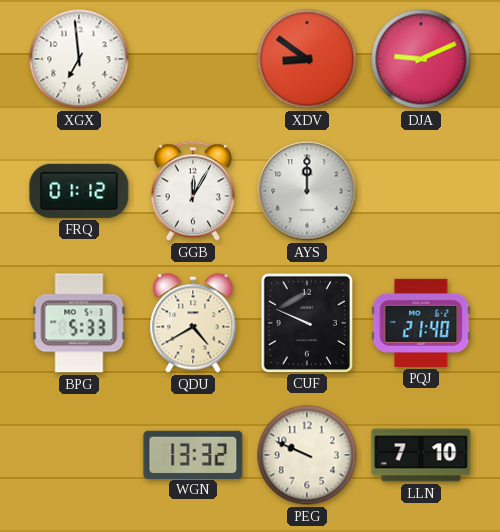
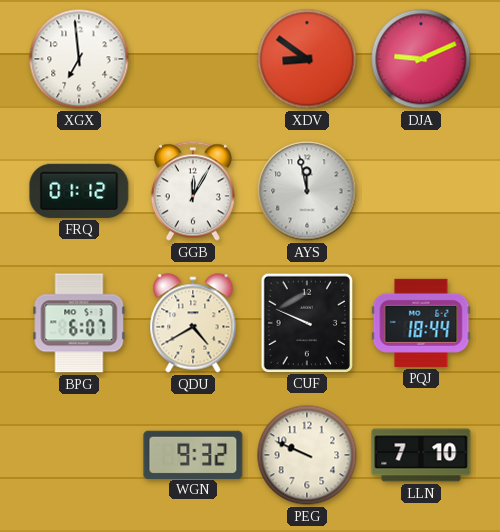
AYS: 12:00 -> 11:58
BPG: 5:33 -> 6:07
PQJ: 21:40 -> 18:44
WGN: 13:32 -> 9:32
